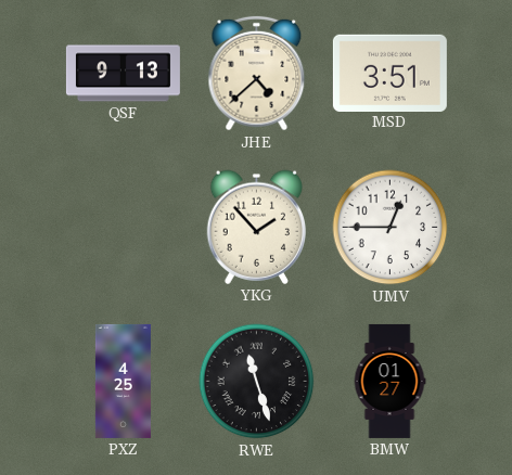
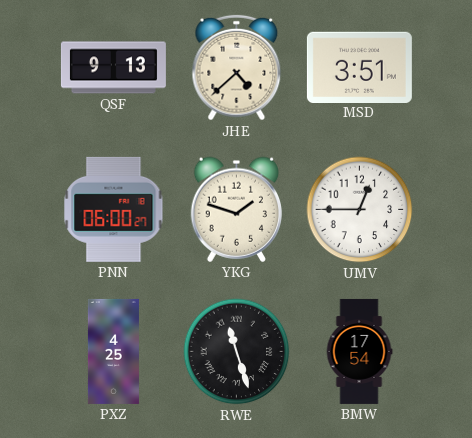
PNN: none -> 06:00
YKG: 1:53 -> 1:48
BMW: 01:27 -> 17:54
